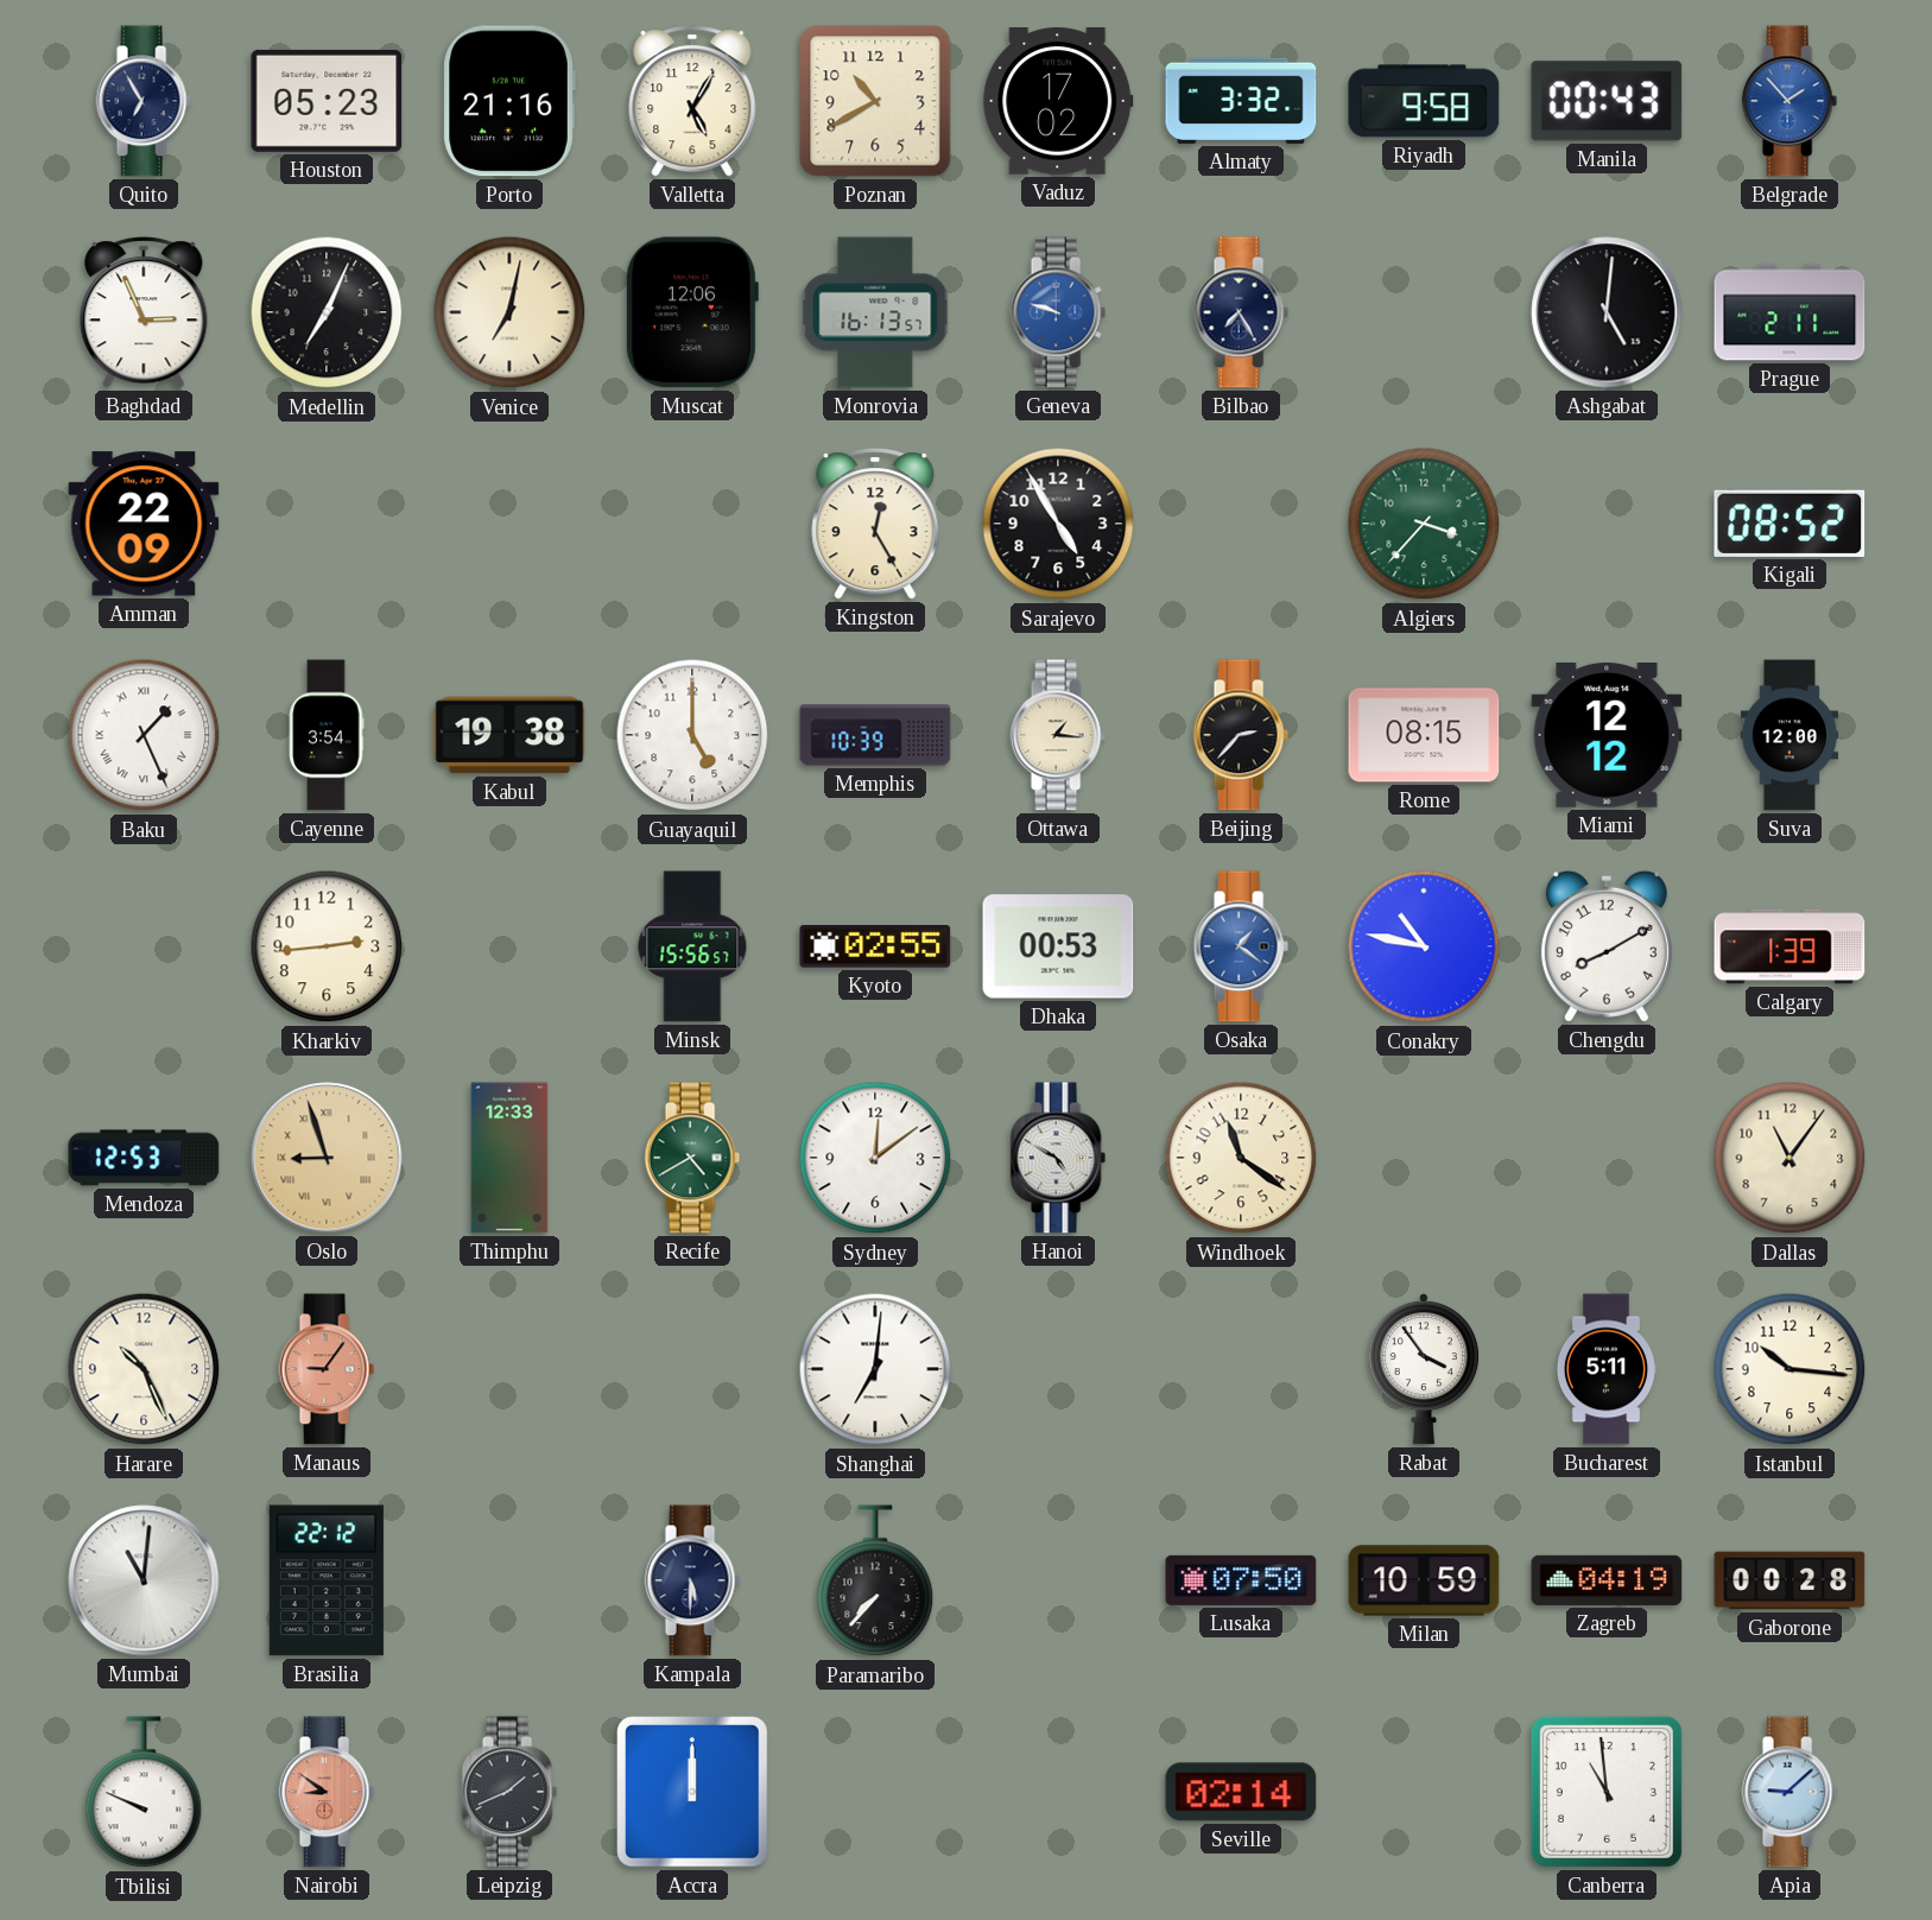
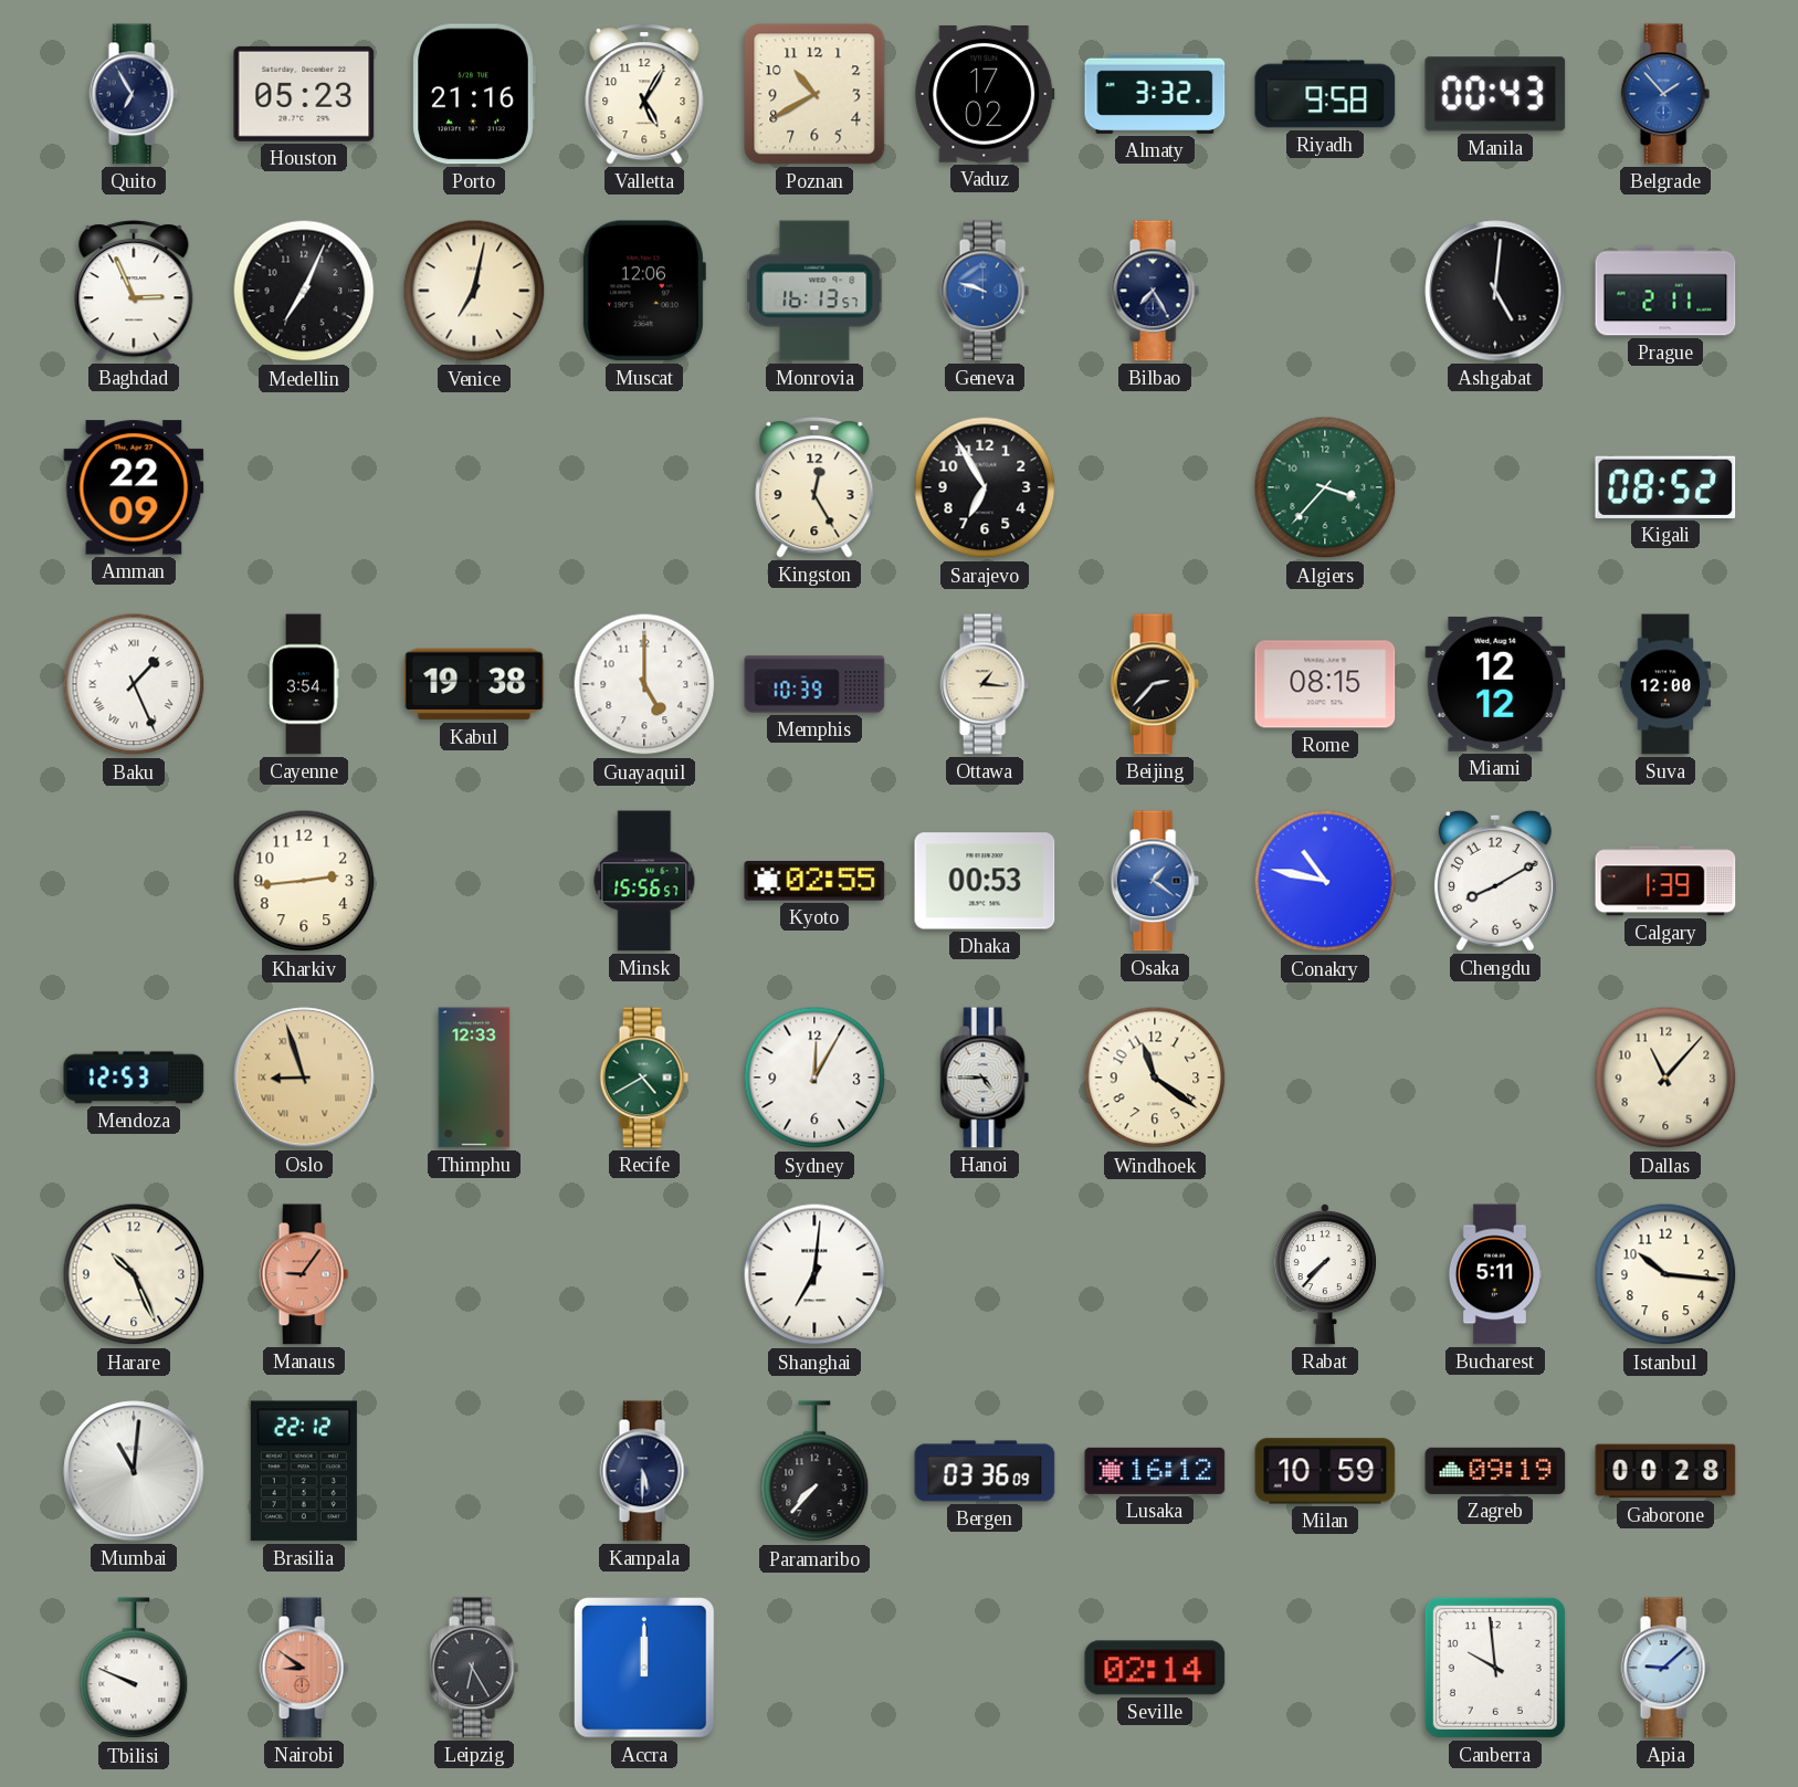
Sarajevo: 4:55 -> 6:55
Sydney: 12:09 -> 12:05
Hanoi: 4:50 -> 4:45
Dallas: 11:06 -> 11:07
Rabat: 3:54 -> 7:37
Bergen: none -> 03:36
Lusaka: 07:50 -> 16:12
Zagreb: 04:19 -> 09:19
Leipzig: 1:41 -> 6:25
Canberra: 10:59 -> 9:59
